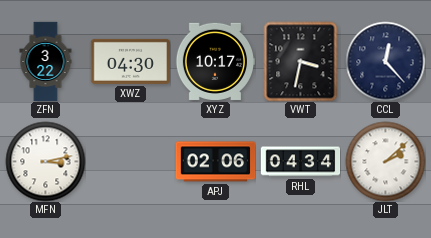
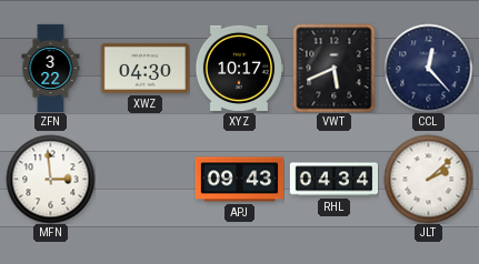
VWT: 3:32 -> 5:41
MFN: 3:13 -> 2:59
APJ: 02:06 -> 09:43
